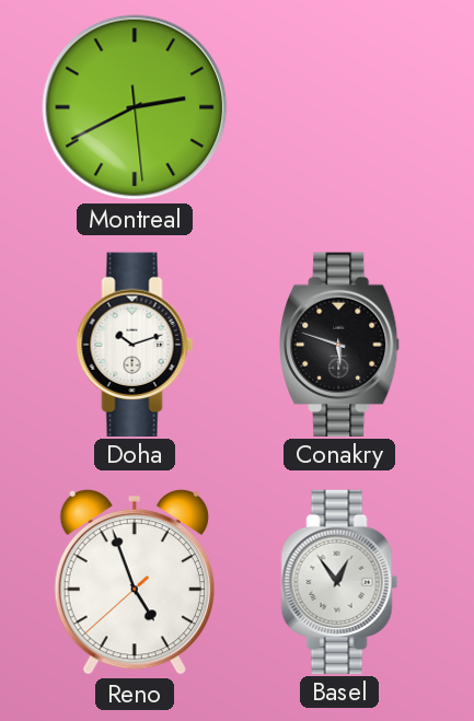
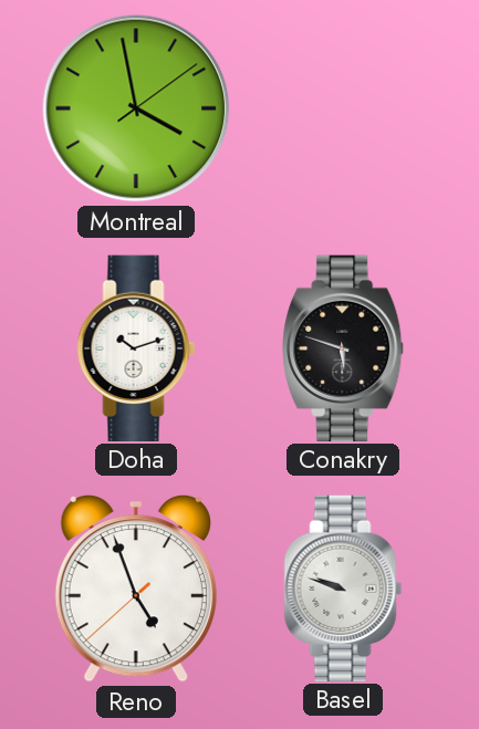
Montreal: 2:40 -> 3:58
Basel: 12:54 -> 9:48
